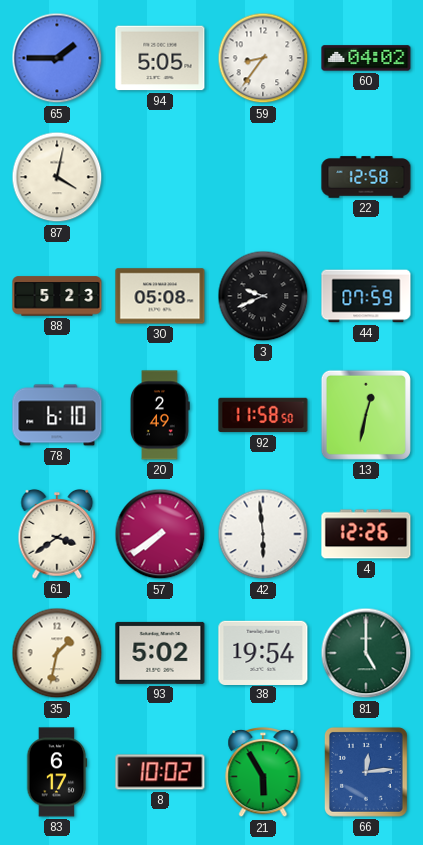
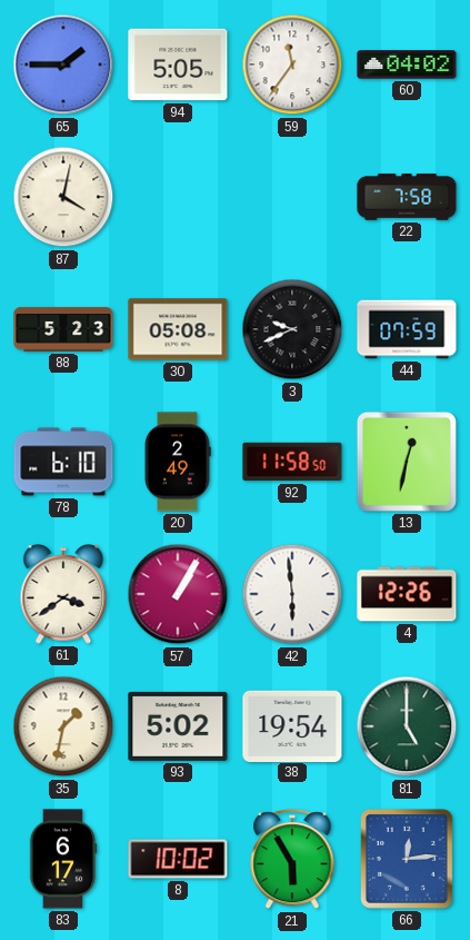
59: 8:36 -> 11:36
22: 12:58 -> 7:58
57: 7:39 -> 1:05
